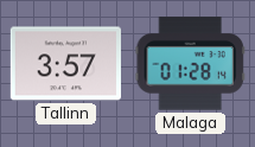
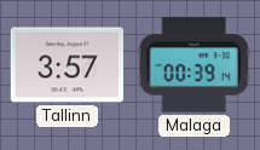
Malaga: 01:28 -> 00:39
